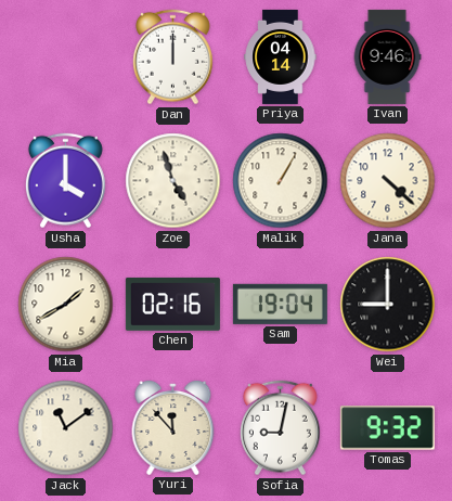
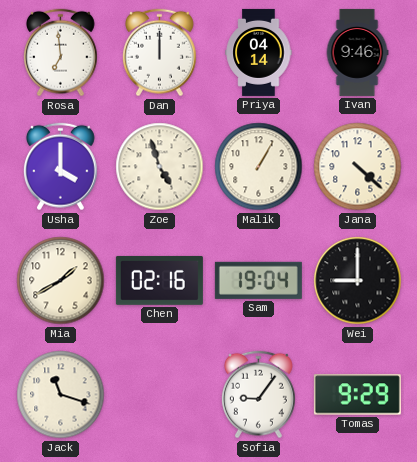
Rosa: none -> 6:59
Jack: 11:09 -> 11:18
Yuri: 11:53 -> none
Sofia: 9:02 -> 9:06
Tomas: 9:32 -> 9:29
